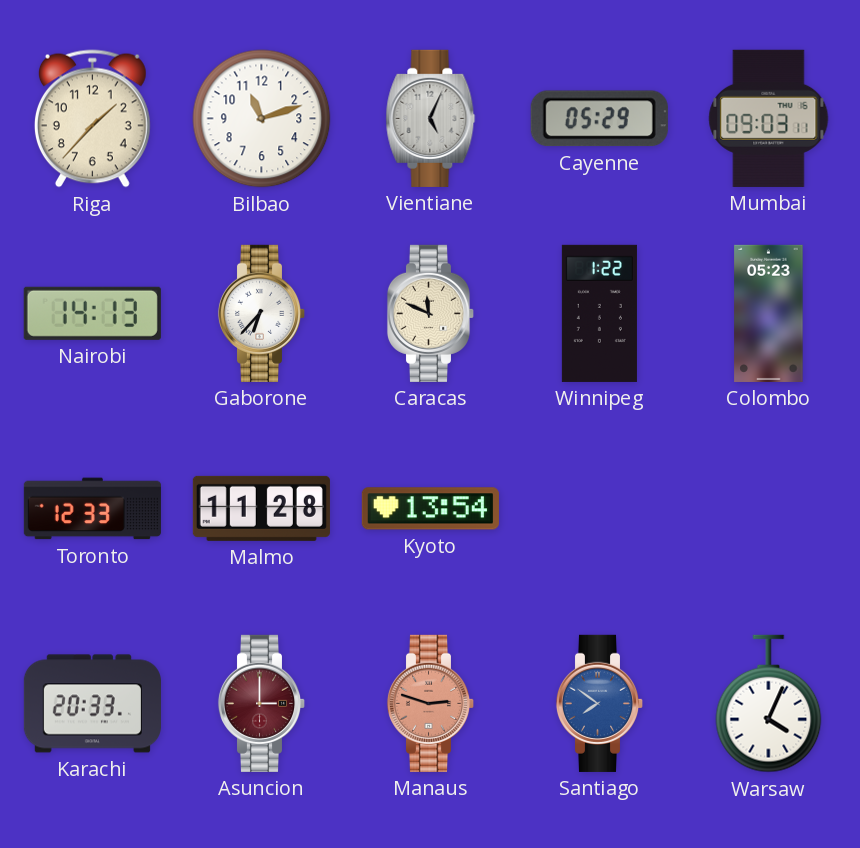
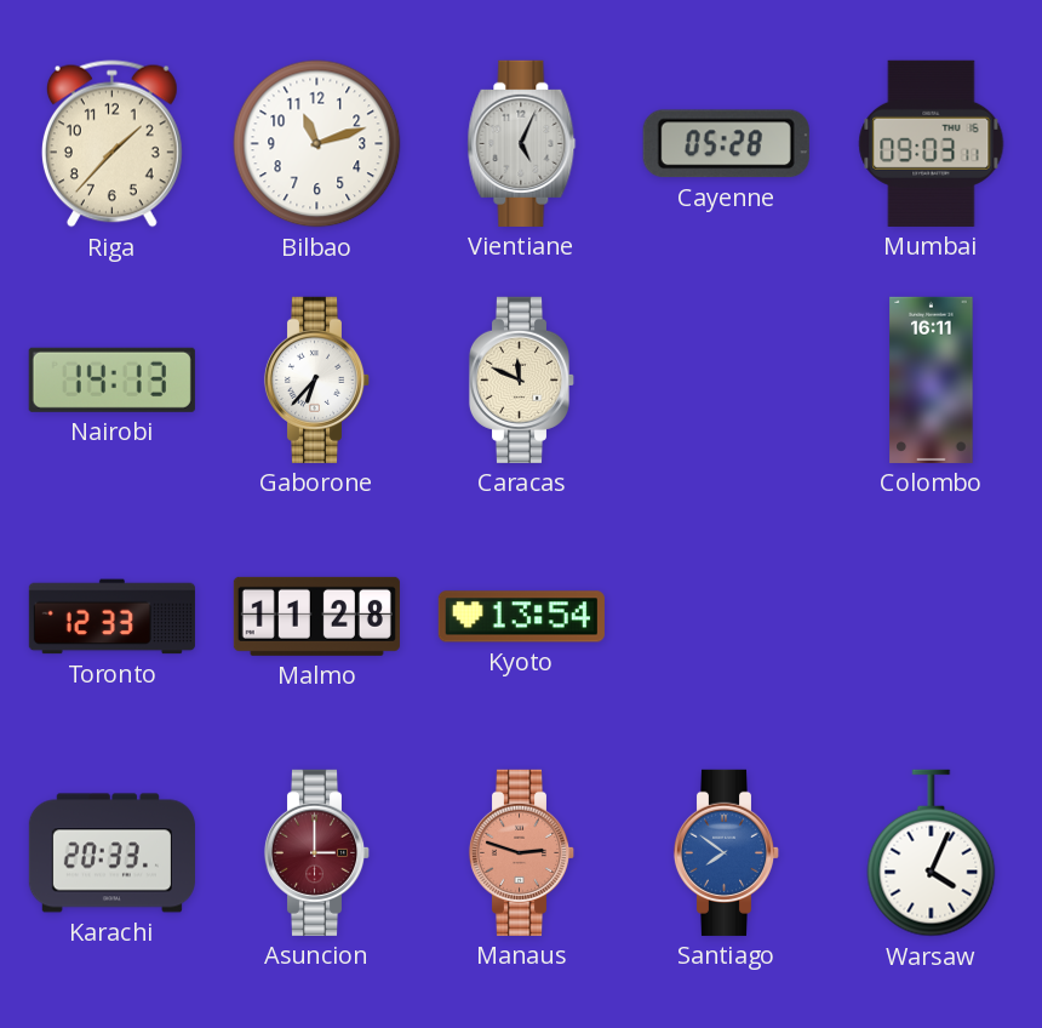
Cayenne: 05:29 -> 05:28
Winnipeg: 1:22 -> none
Colombo: 05:23 -> 16:11
